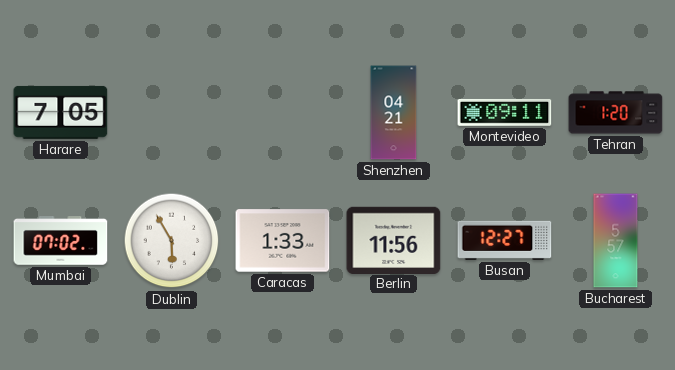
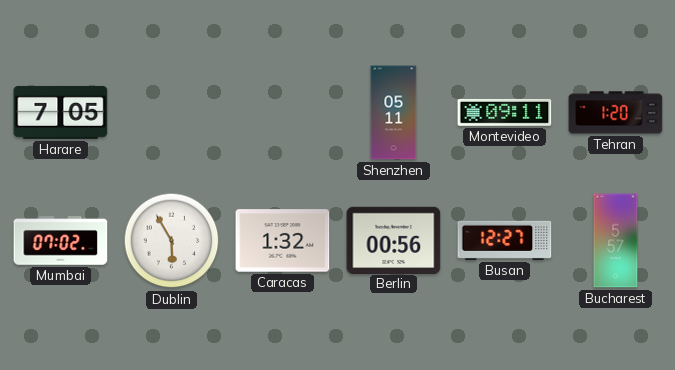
Shenzhen: 04:21 -> 05:11
Caracas: 1:33 -> 1:32
Berlin: 11:56 -> 00:56
